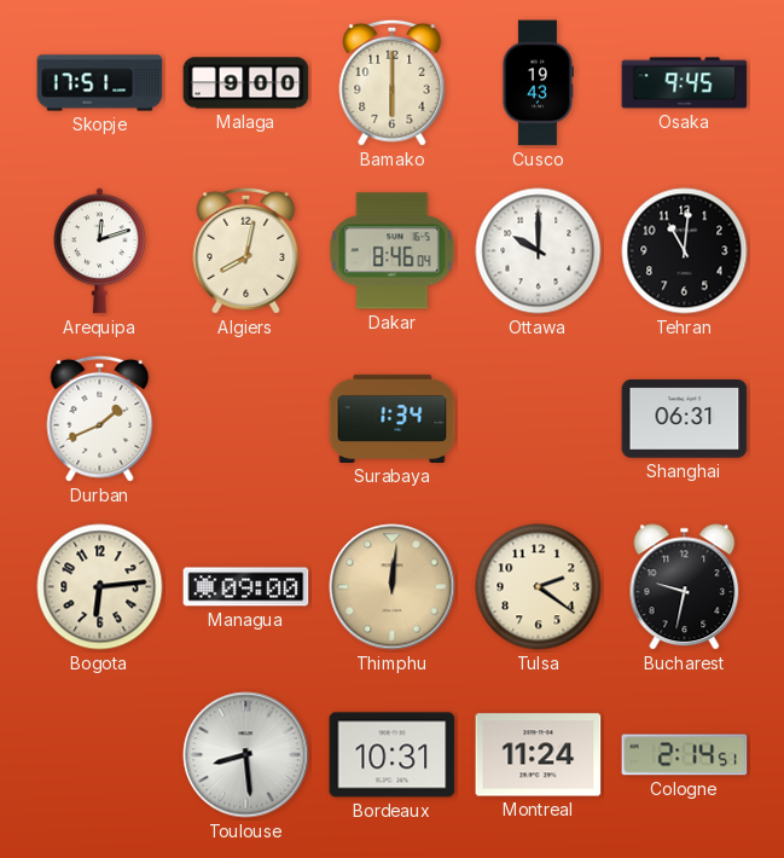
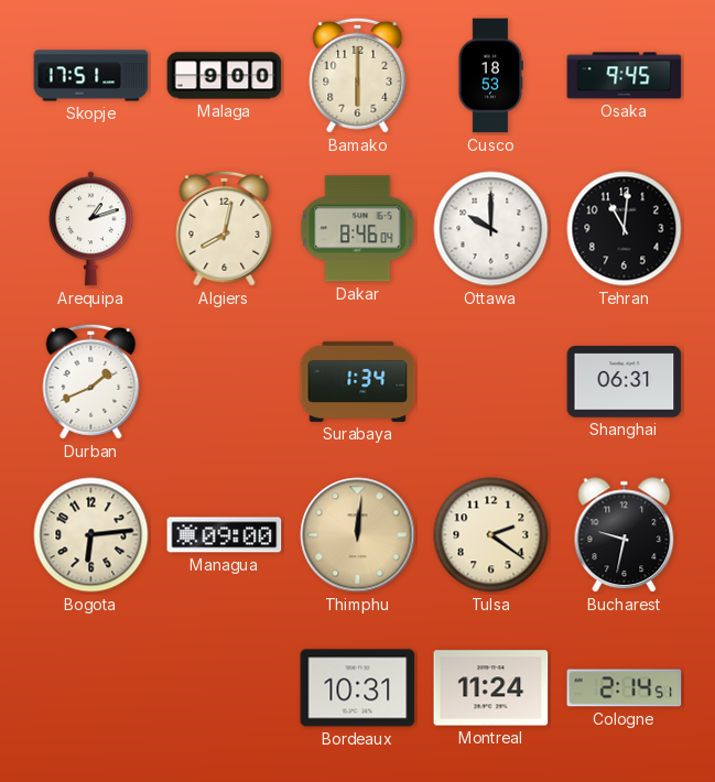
Cusco: 19:43 -> 18:53
Arequipa: 12:12 -> 1:12
Toulouse: 8:29 -> none
